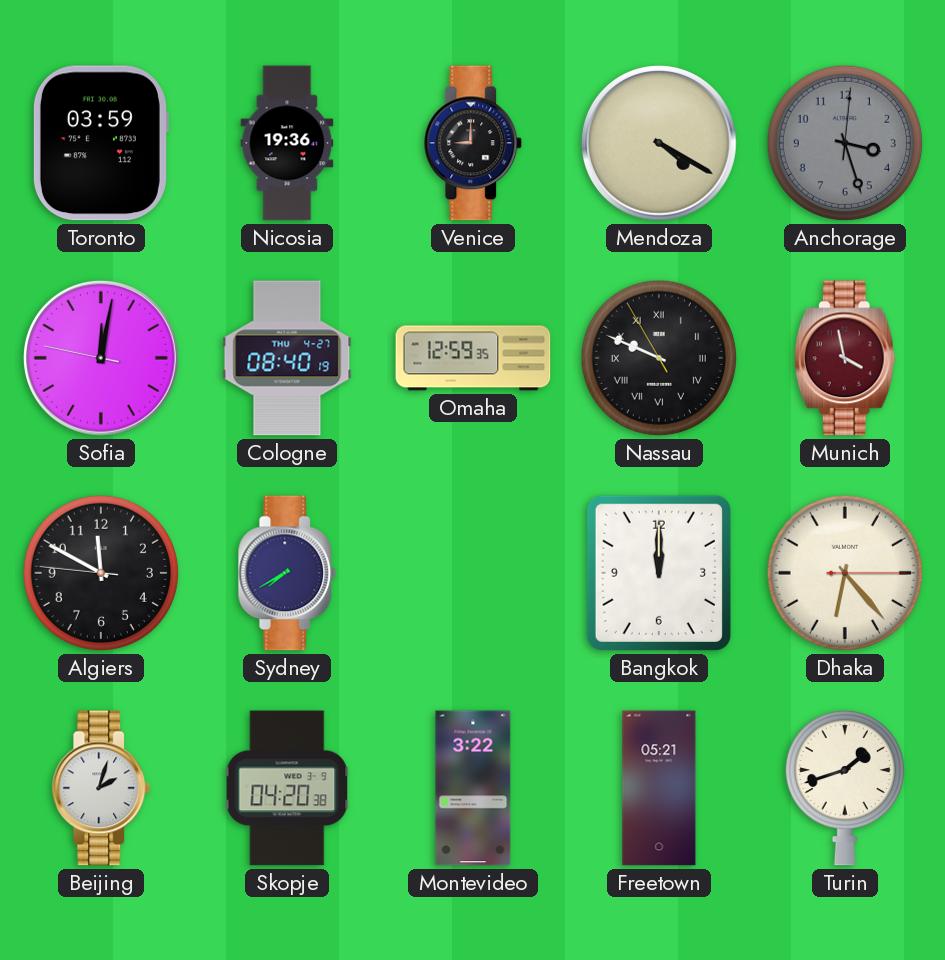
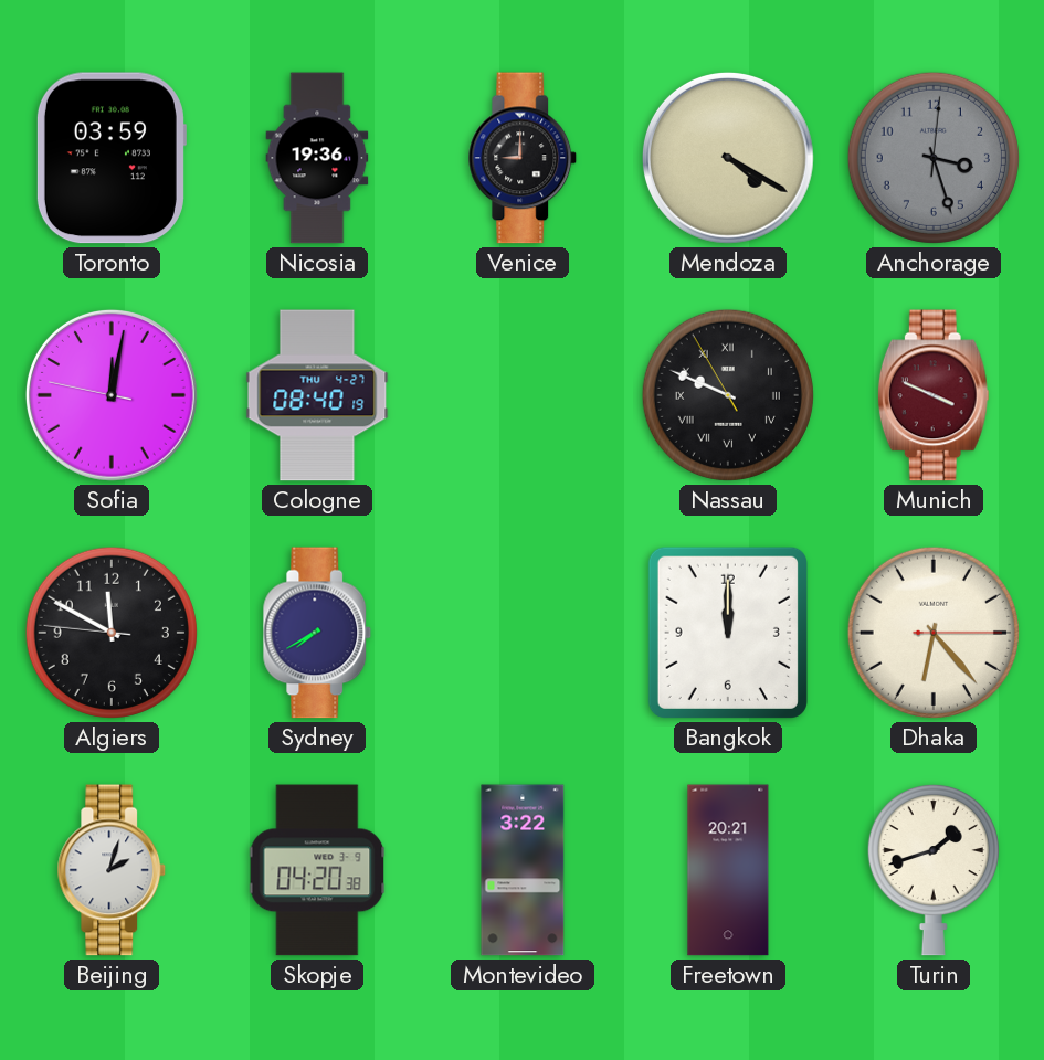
Omaha: 12:59 -> none
Munich: 3:58 -> 3:49
Freetown: 05:21 -> 20:21
